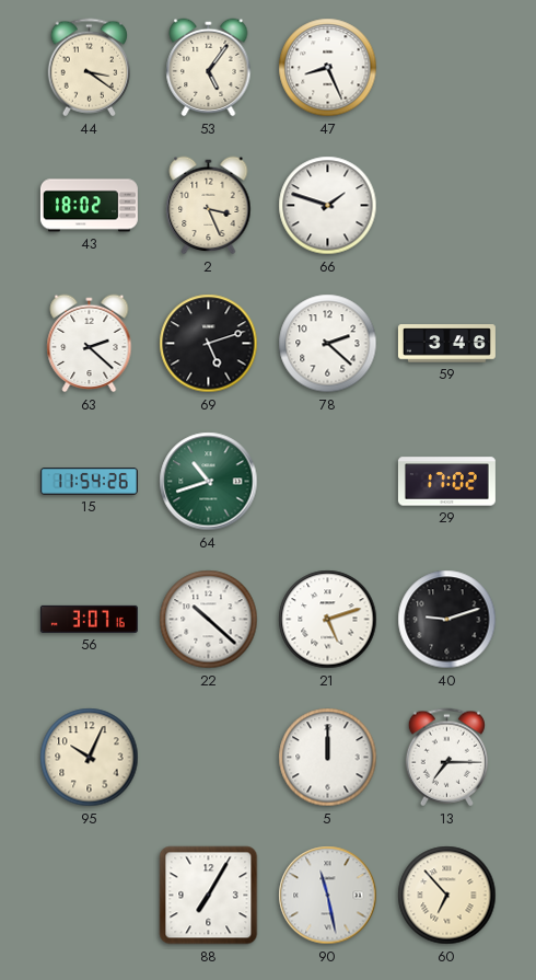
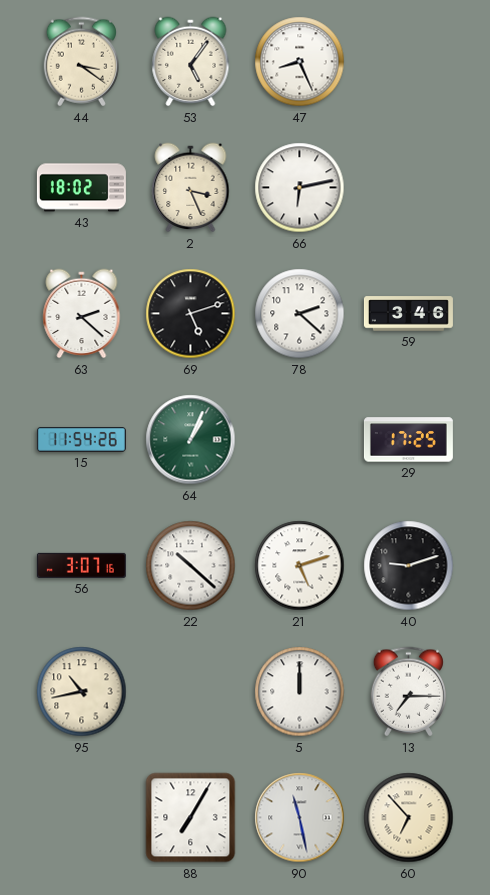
66: 1:48 -> 6:13
64: 10:42 -> 1:04
29: 17:02 -> 17:25
95: 10:04 -> 10:43
